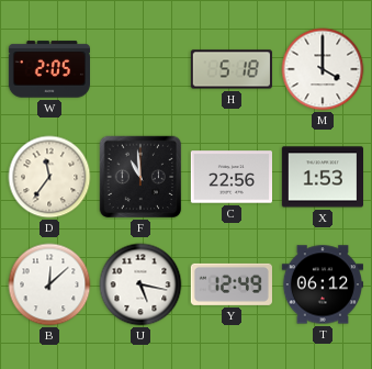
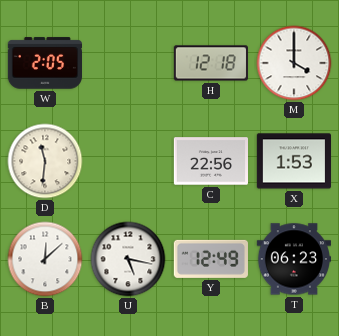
H: 5:18 -> 12:18
D: 11:36 -> 11:31
F: 10:59 -> none
T: 06:12 -> 06:23
